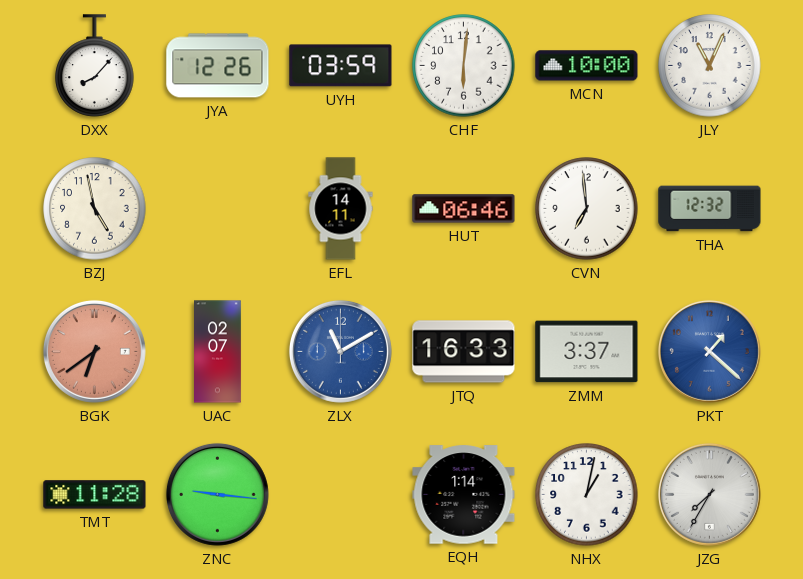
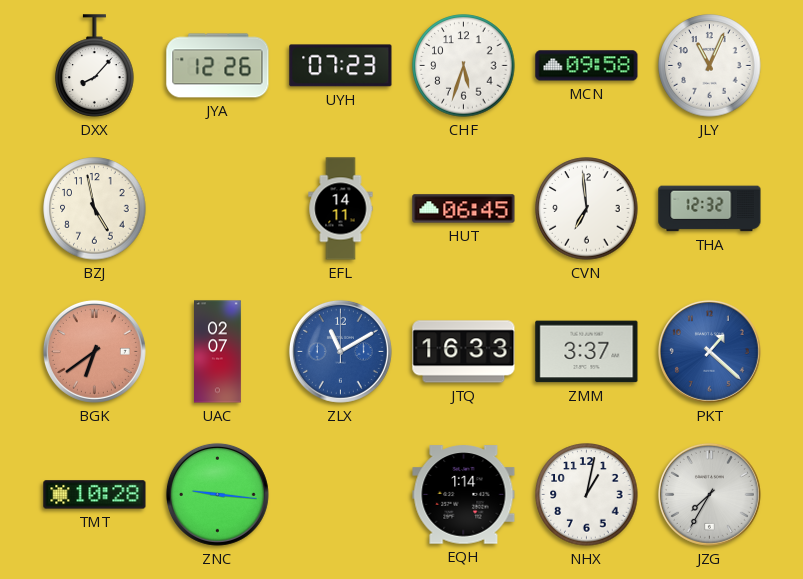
UYH: 03:59 -> 07:23
CHF: 6:01 -> 5:33
MCN: 10:00 -> 09:58
HUT: 06:46 -> 06:45
TMT: 11:28 -> 10:28
